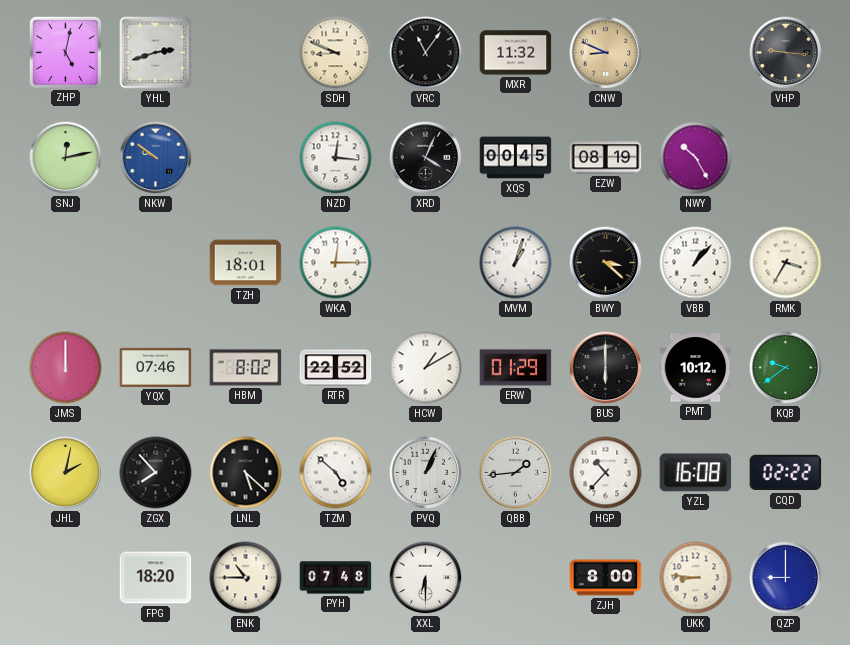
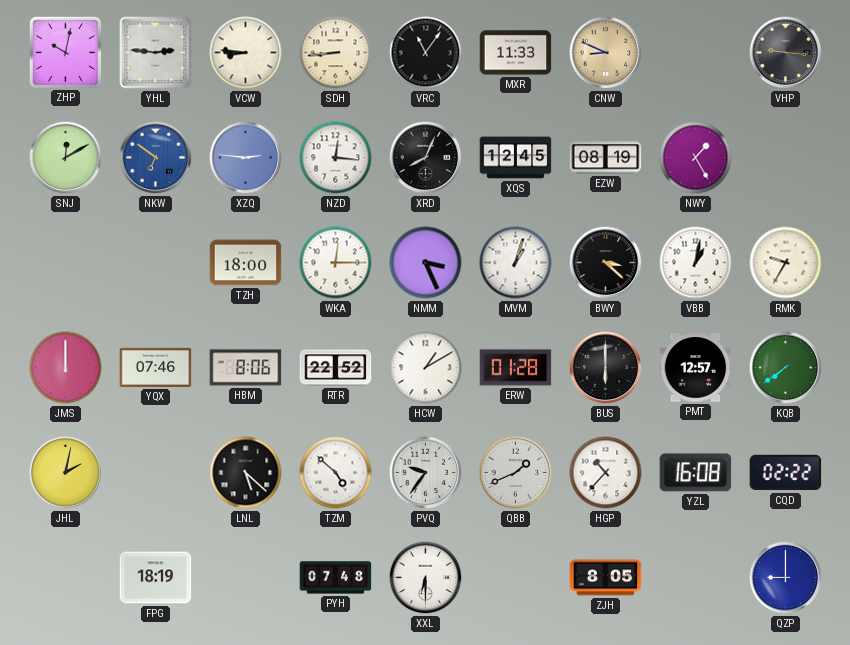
ZHP: 5:02 -> 10:02
YHL: 2:42 -> 2:46
VCW: none -> 8:46
SDH: 8:49 -> 8:44
MXR: 11:32 -> 11:33
SNJ: 12:13 -> 12:10
NKW: 9:51 -> 6:51
XZQ: none -> 2:46
XRD: 4:04 -> 8:04
XQS: 00:45 -> 12:45
NWY: 10:25 -> 1:25
TZH: 18:01 -> 18:00
NMM: none -> 3:26
VBB: 1:07 -> 1:02
RMK: 3:35 -> 9:35
HBM: 8:02 -> 8:06
ERW: 01:29 -> 01:28
PMT: 10:12 -> 12:57
KQB: 9:39 -> 7:39
ZGX: 7:53 -> none
PVQ: 1:04 -> 9:36
QBB: 1:44 -> 1:41
FPG: 18:20 -> 18:19
ENK: 10:45 -> none
ZJH: 8:00 -> 8:05
UKK: 8:46 -> none
